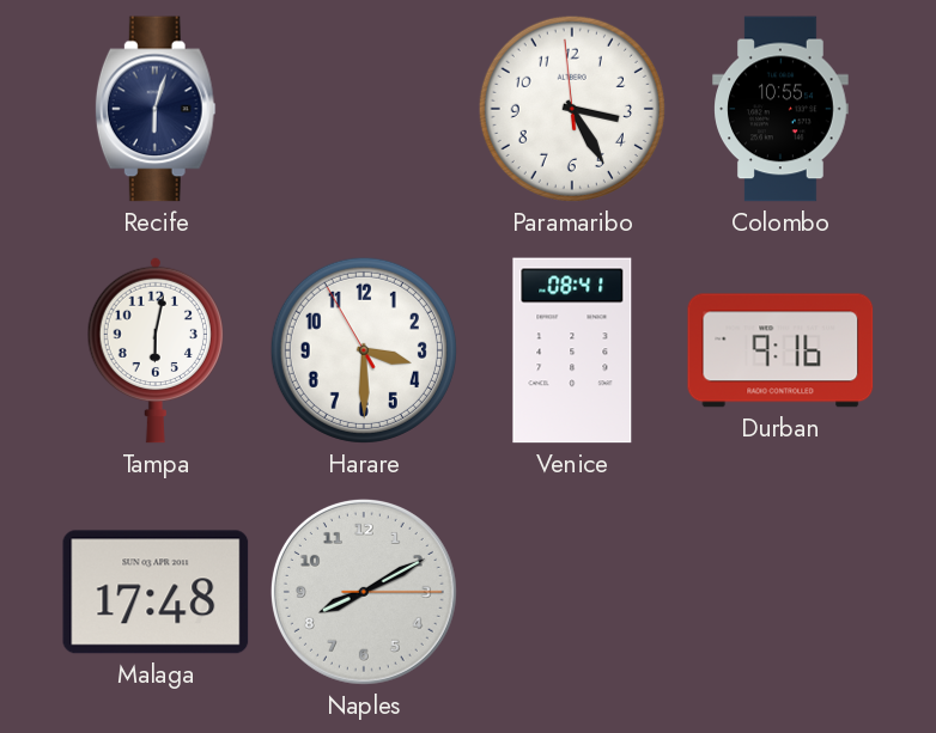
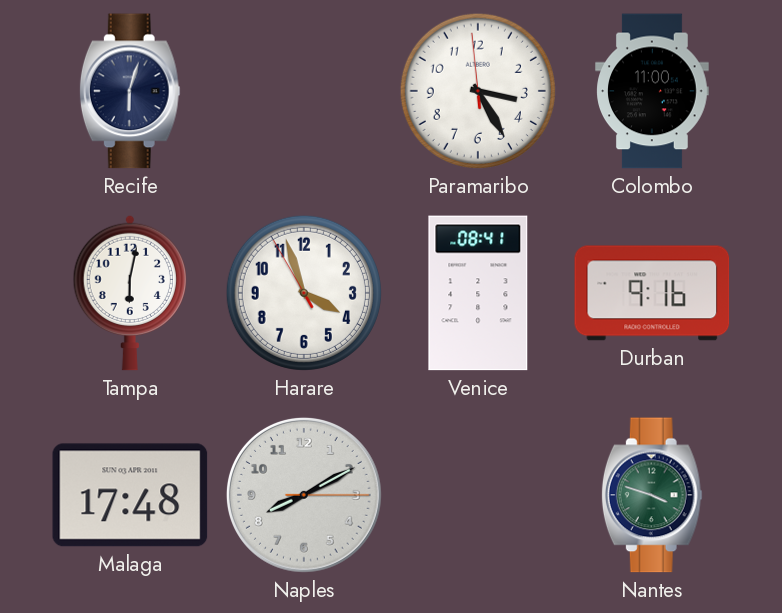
Colombo: 10:55 -> 11:00
Harare: 3:29 -> 3:56
Nantes: none -> 3:48
